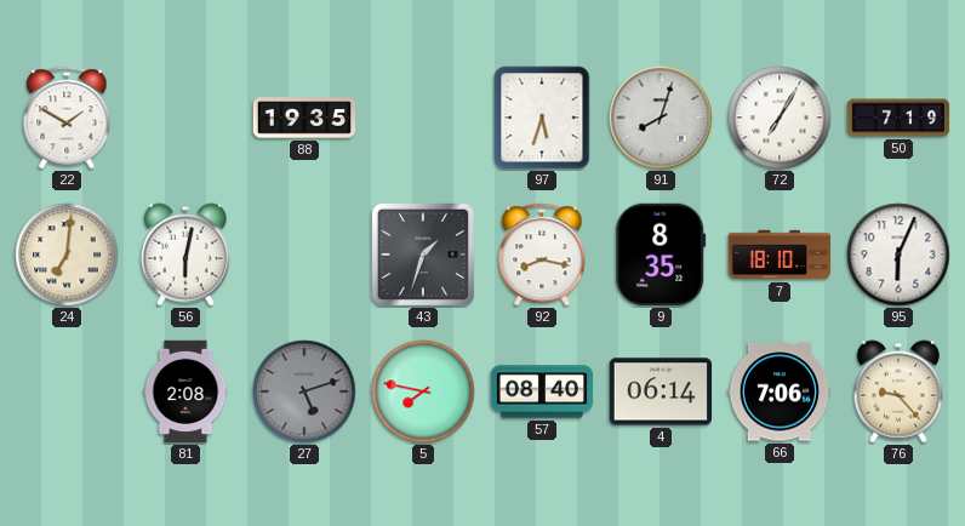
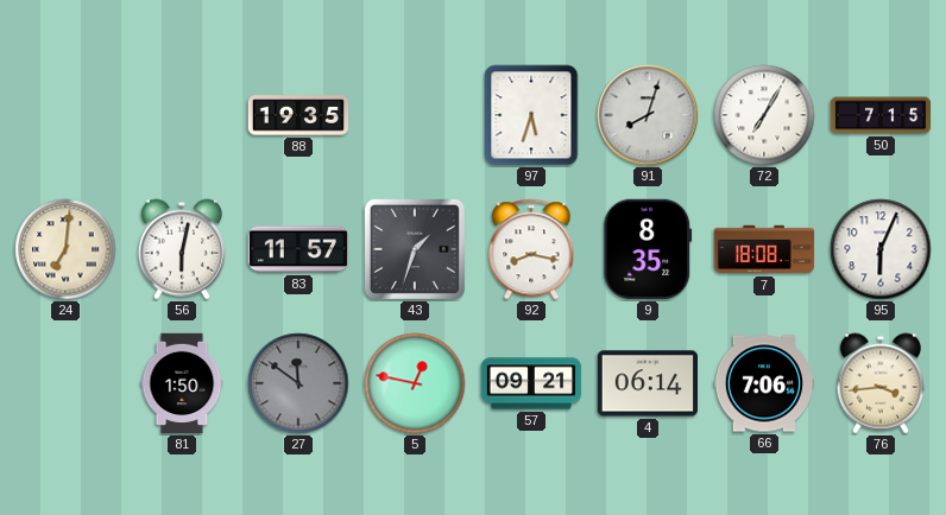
22: 1:50 -> none
50: 7:19 -> 7:15
83: none -> 11:57
7: 18:10 -> 18:08
81: 2:08 -> 1:50
27: 5:12 -> 11:51
5: 7:47 -> 12:47
57: 08:40 -> 09:21
76: 9:23 -> 3:44
